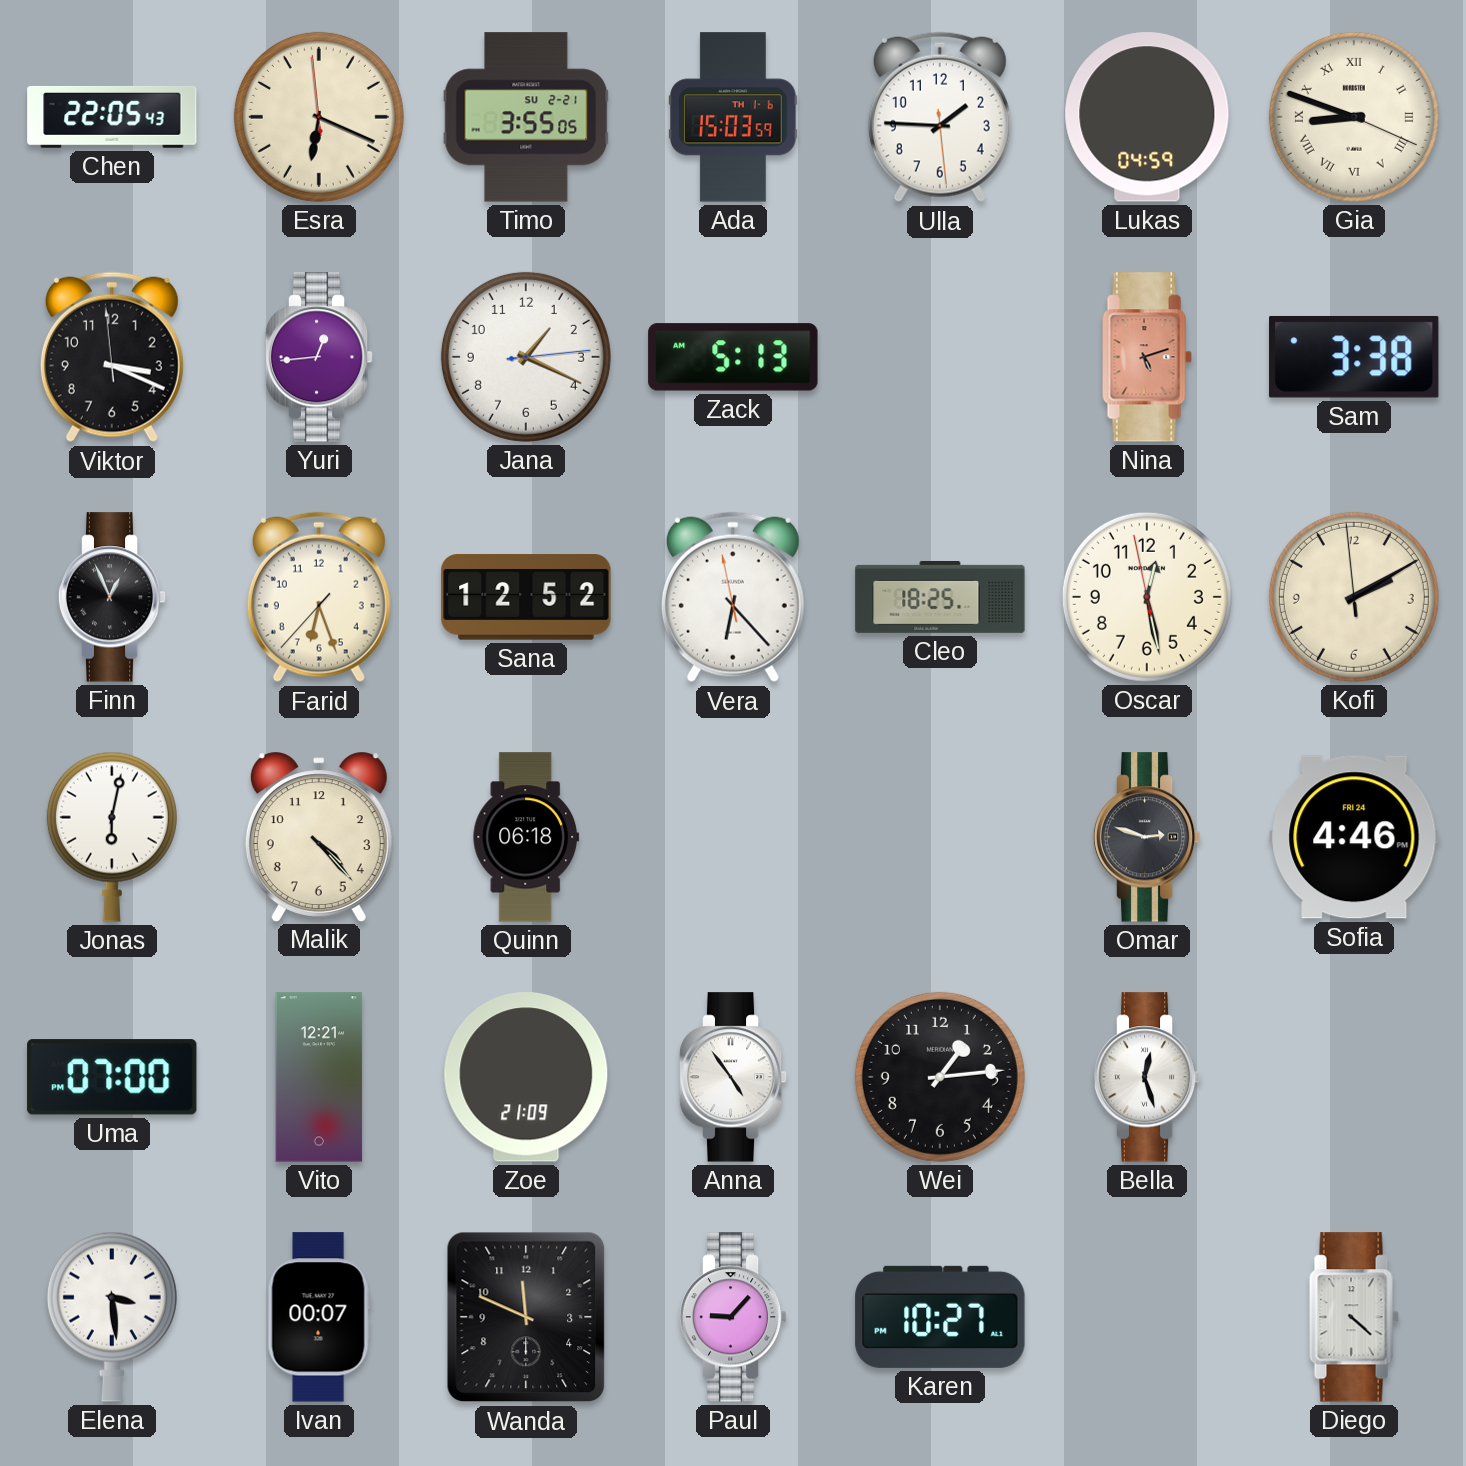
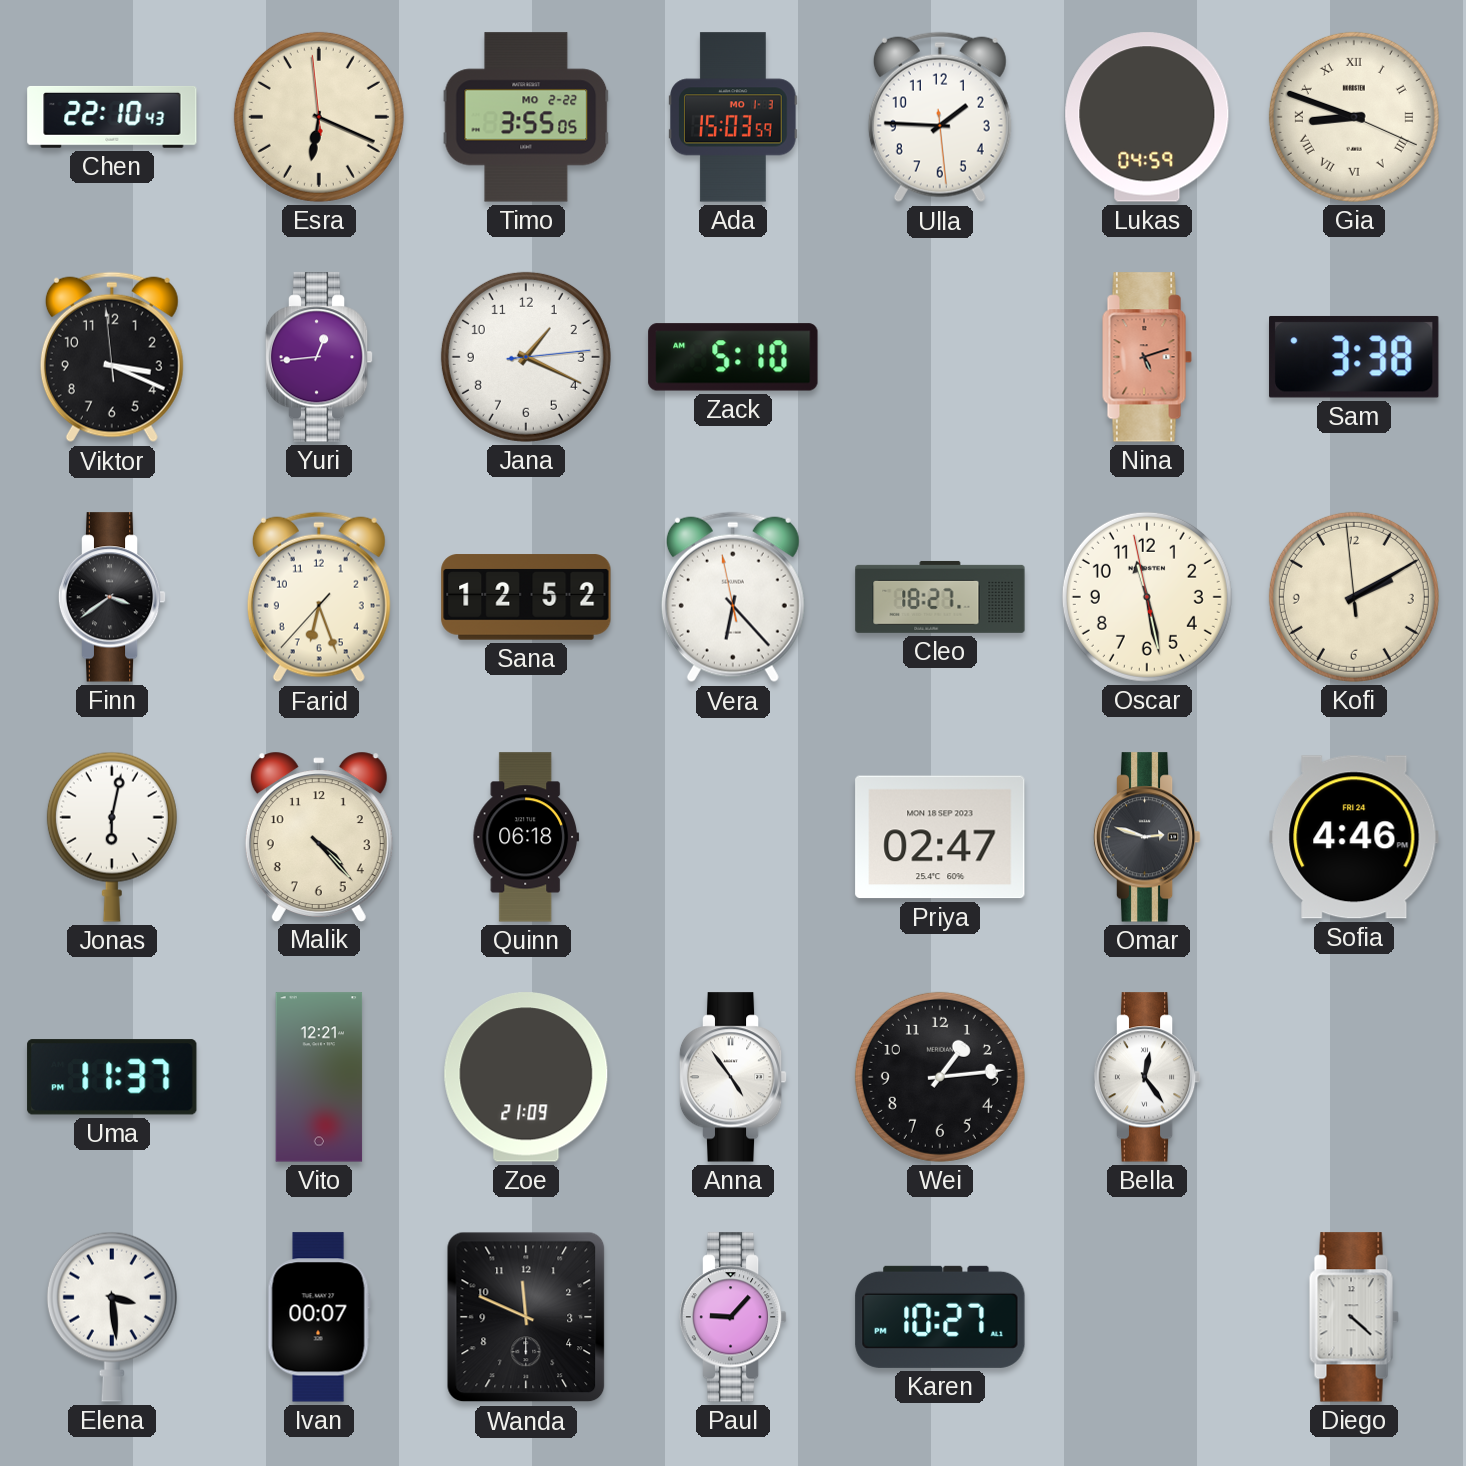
Chen: 22:05 -> 22:10
Timo date: SU 2-21 -> MO 2-22
Ada date: TH 1-6 -> MO 1-3
Zack: 5:13 -> 5:10
Finn: 12:56 -> 3:39
Cleo: 18:25 -> 18:27
Oscar: 12:27 -> 11:27
Priya: none -> 02:47
Uma: 07:00 -> 11:37
Bella: 12:27 -> 12:24
